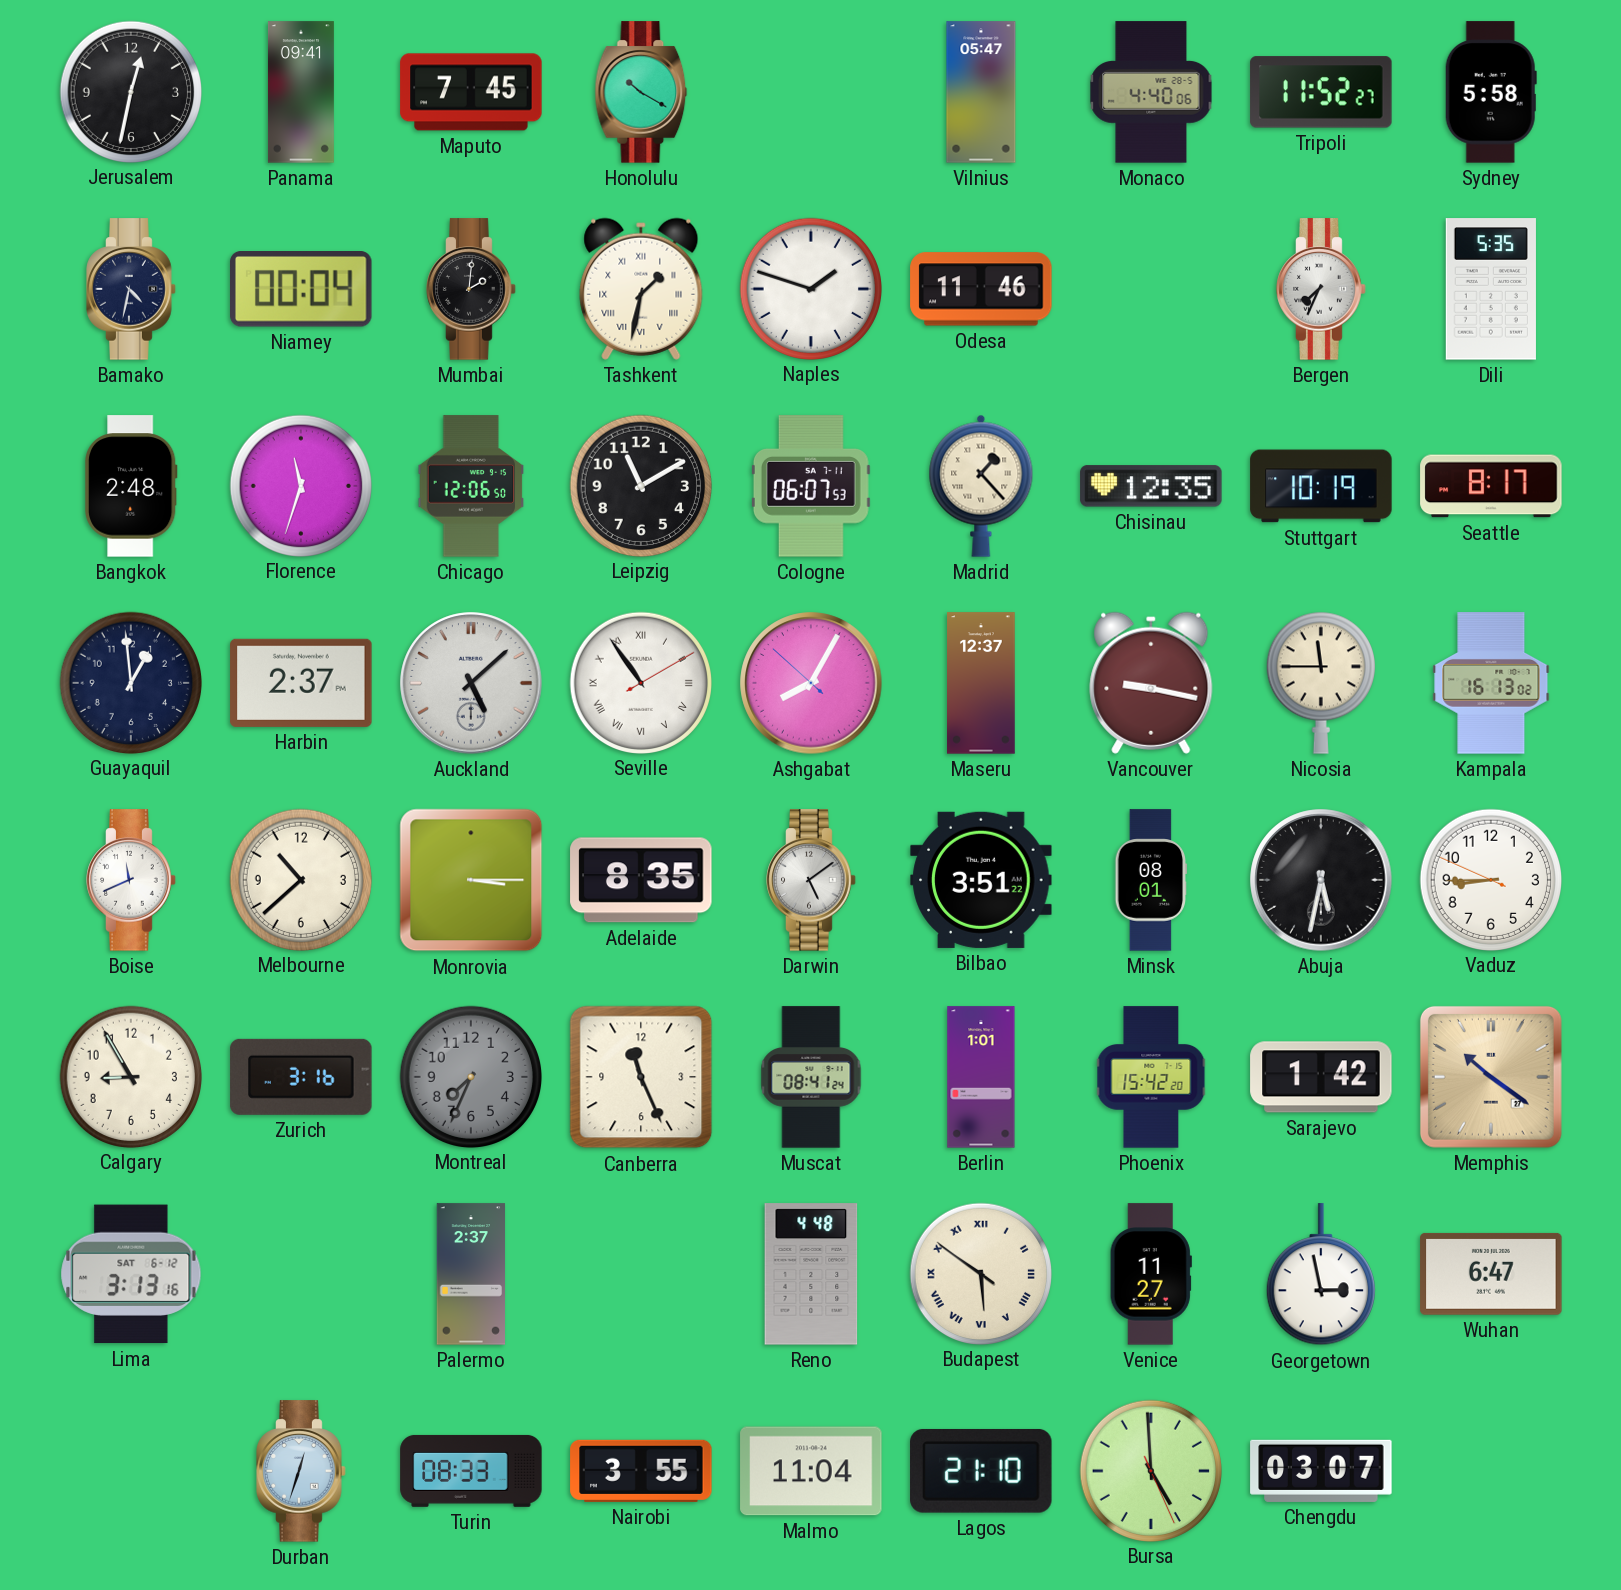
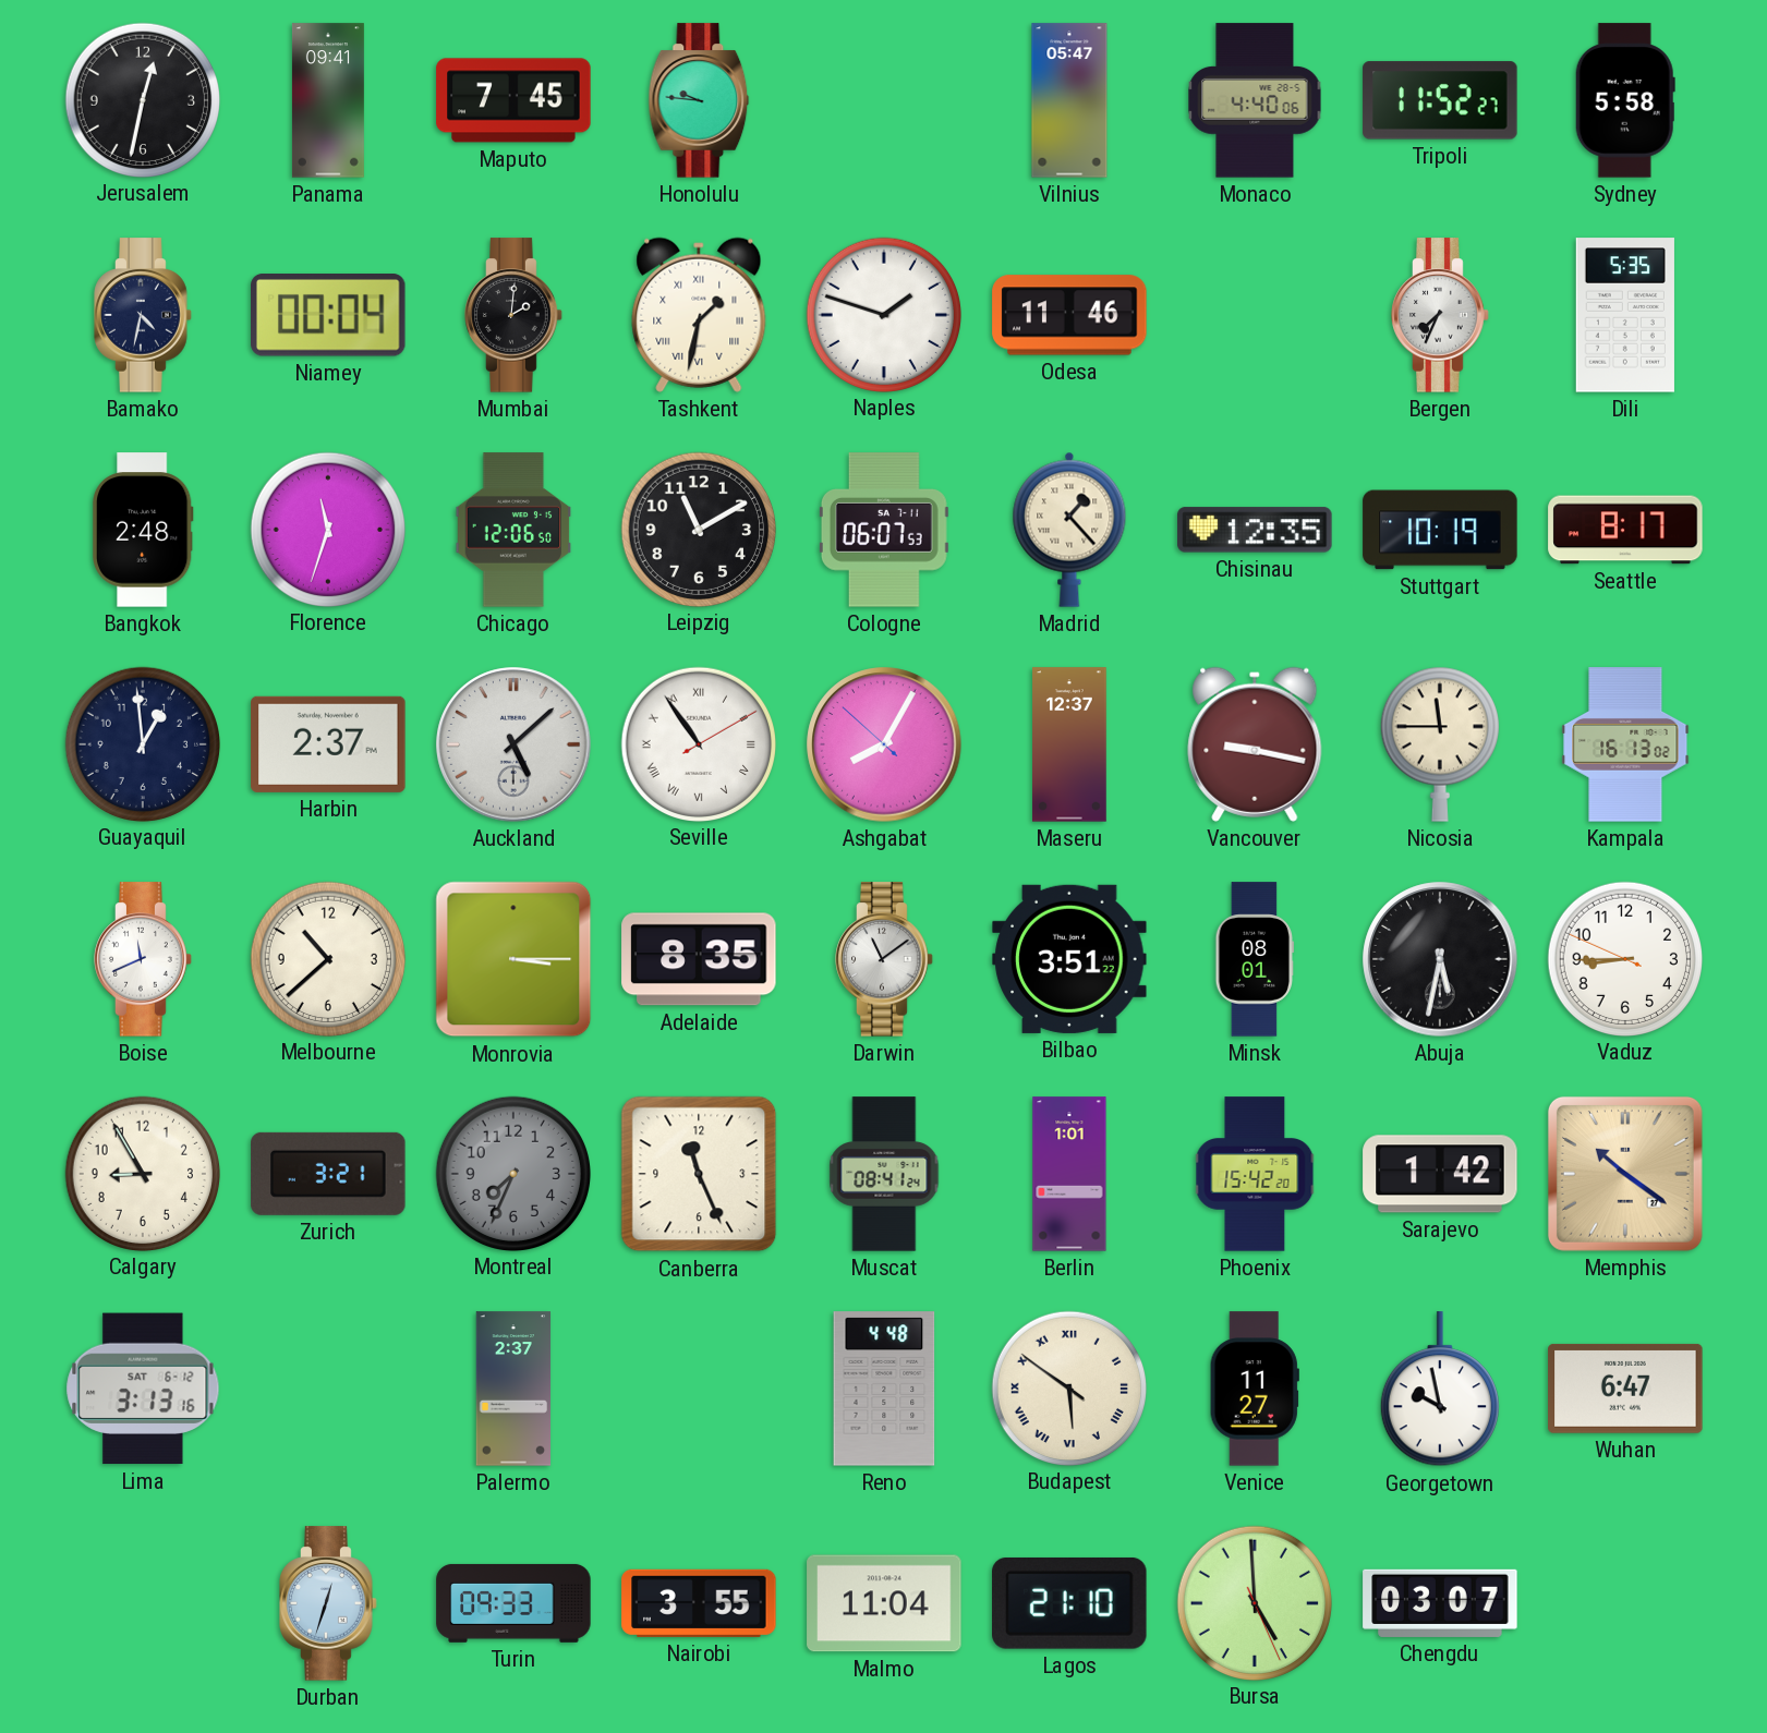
Honolulu: 10:20 -> 9:46
Darwin: 5:09 -> 11:09
Zurich: 3:16 -> 3:21
Georgetown: 2:58 -> 9:58
Turin: 08:33 -> 09:33
